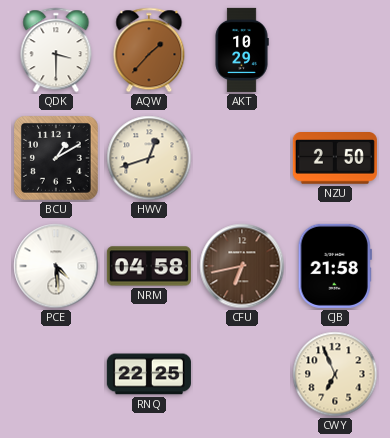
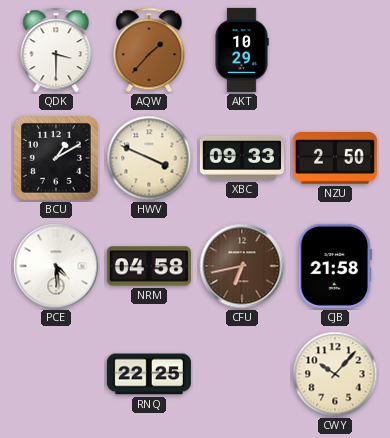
HWV: 12:42 -> 3:49
XBC: none -> 09:33
CWY: 6:56 -> 10:07
